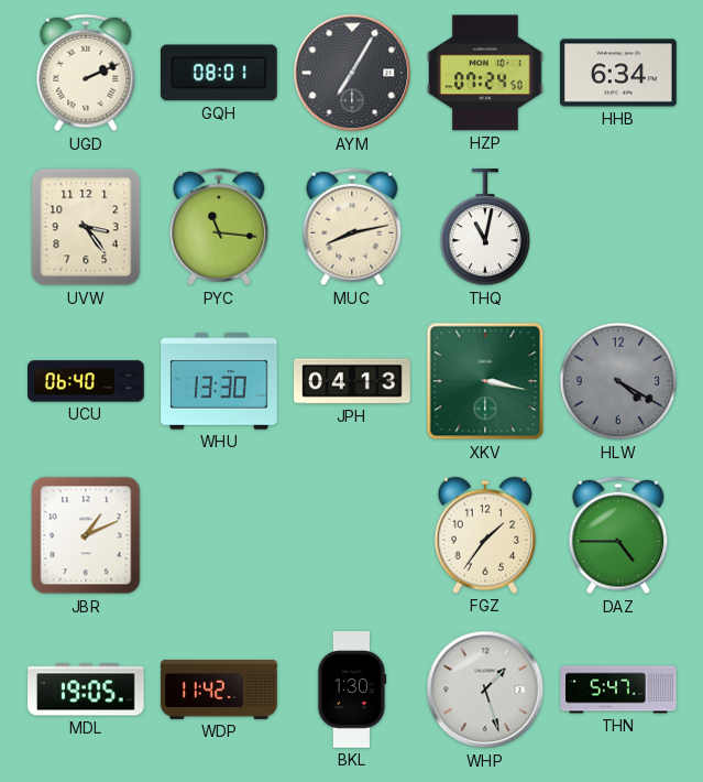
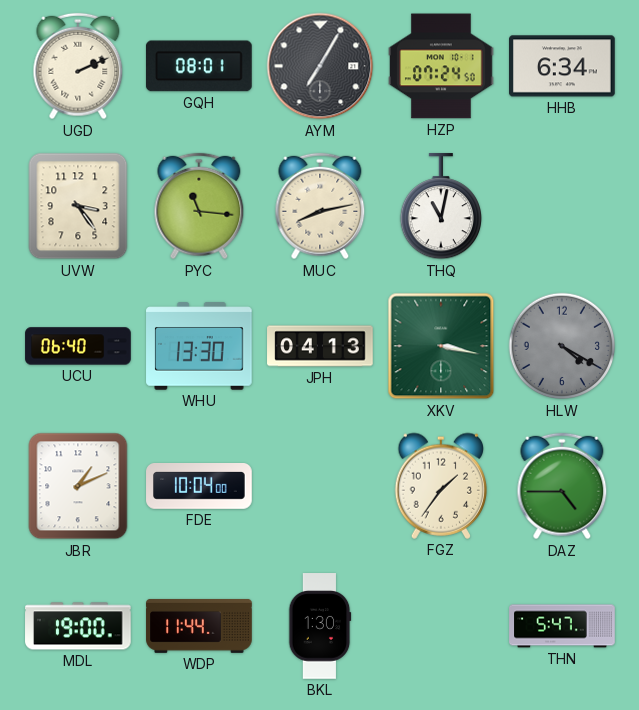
FDE: none -> 10:04
MDL: 19:05 -> 19:00
WDP: 11:42 -> 11:44
WHP: 1:27 -> none
